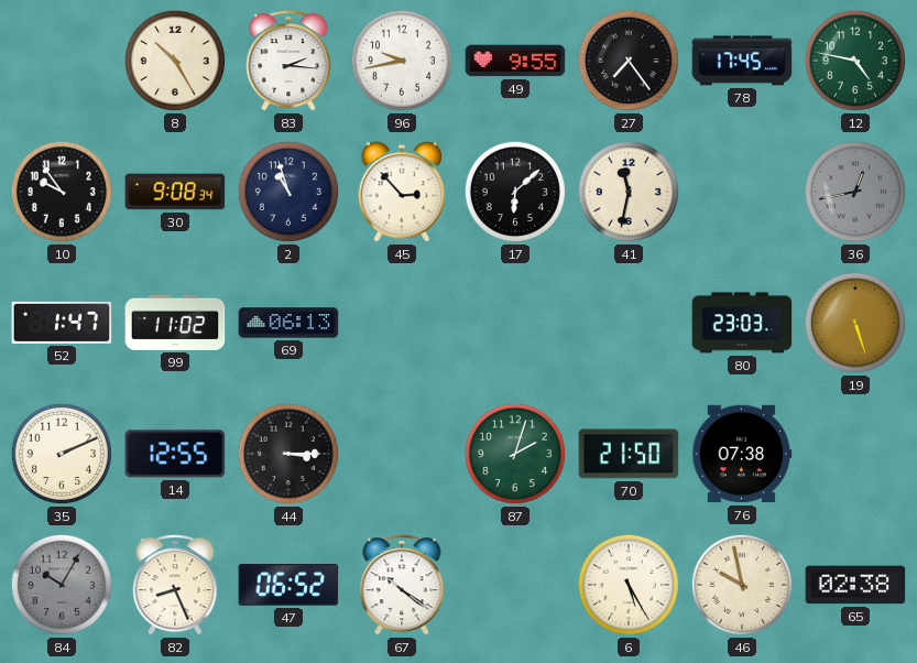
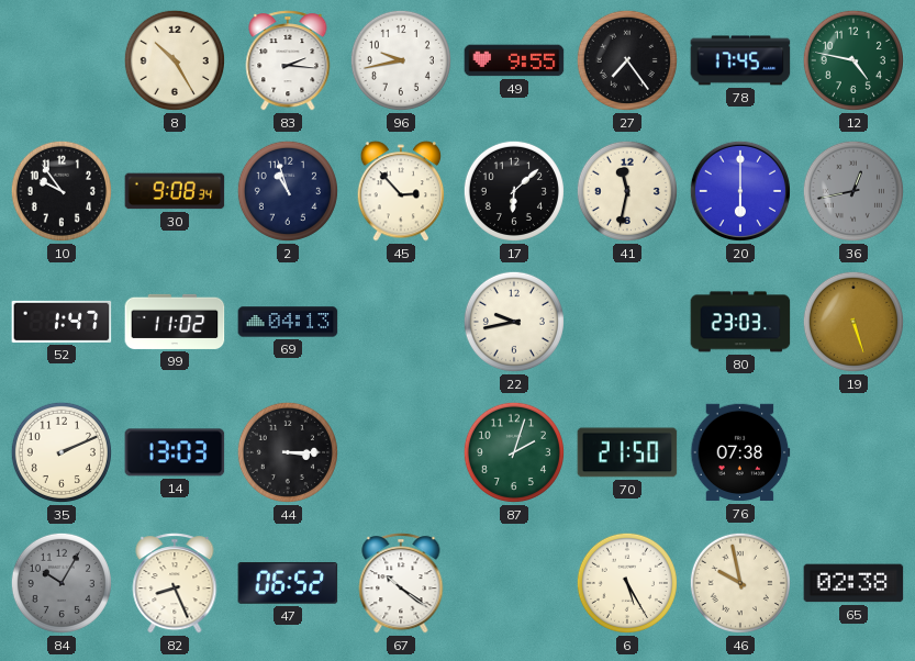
20: none -> 6:00
69: 06:13 -> 04:13
22: none -> 9:43
14: 12:55 -> 13:03
